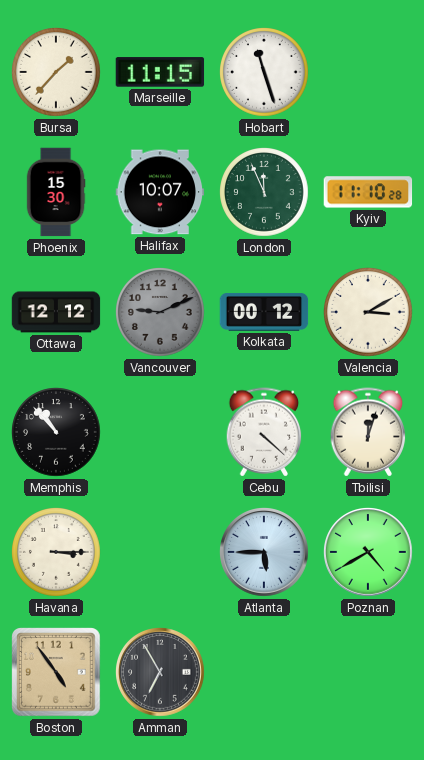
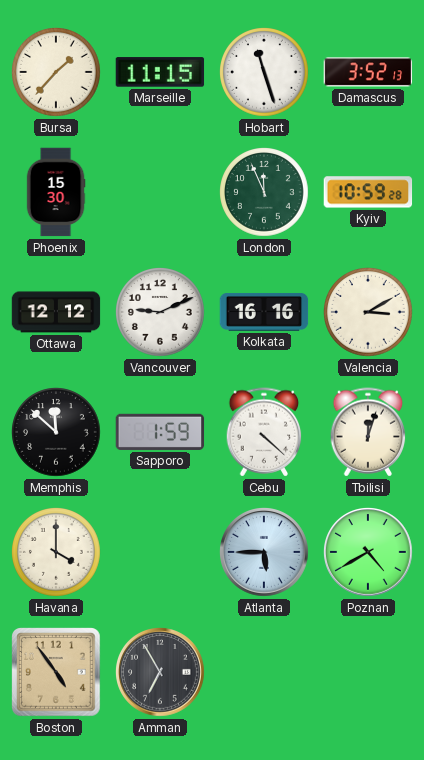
Damascus: none -> 3:52
Halifax: 10:07 -> none
Kyiv: 11:10 -> 10:59
Vancouver dial: grey -> white
Kolkata: 00:12 -> 16:16
Memphis: 10:53 -> 11:52
Sapporo: none -> 1:59
Havana: 3:15 -> 4:00
